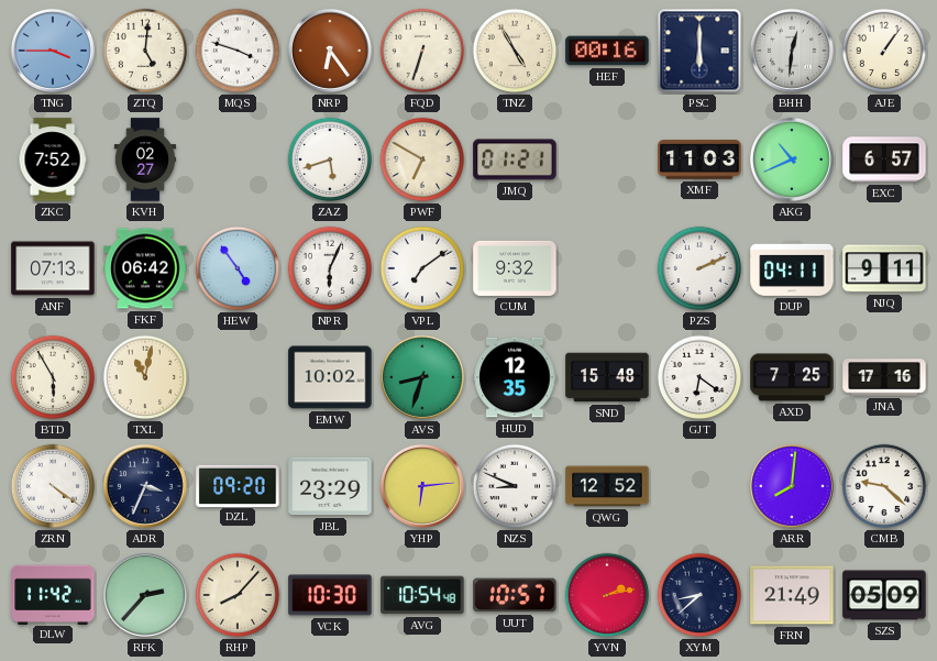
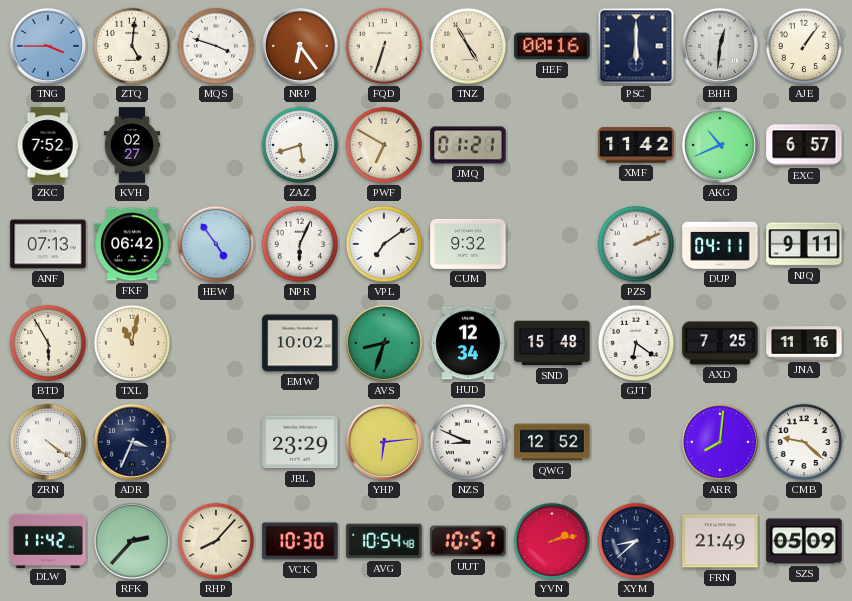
XMF: 11:03 -> 11:42
HUD: 12:35 -> 12:34
JNA: 17:16 -> 11:16
DZL: 09:20 -> none
